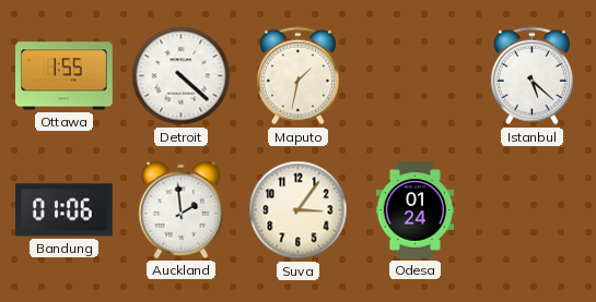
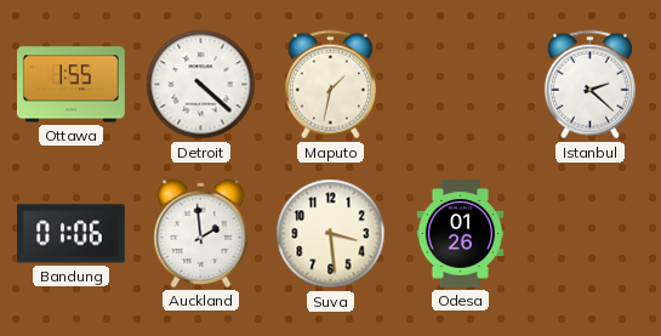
Istanbul: 5:22 -> 2:22
Suva: 3:06 -> 3:29
Odesa: 01:24 -> 01:26
